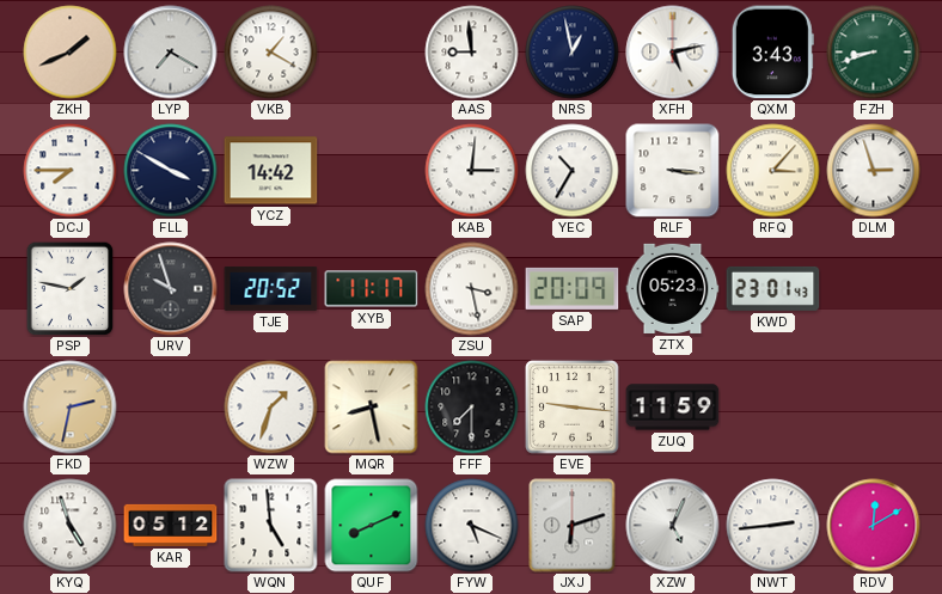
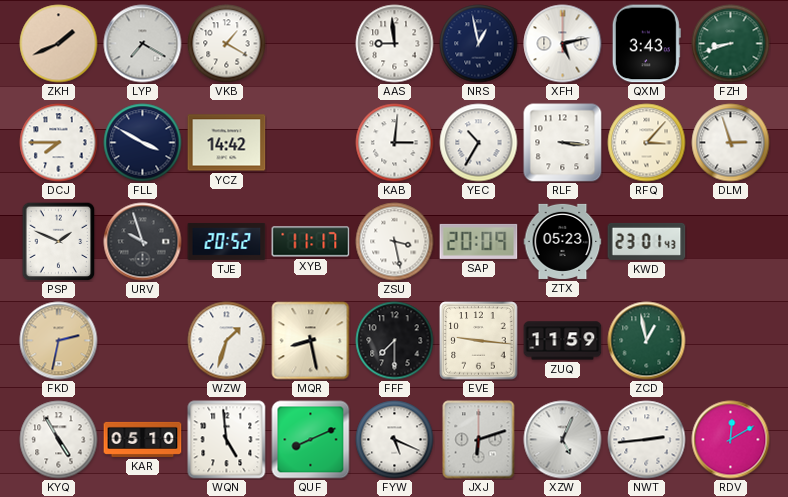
PSP: 1:47 -> 1:49
ZCD: none -> 12:58
KYQ: 4:57 -> 4:55
KAR: 05:12 -> 05:10
